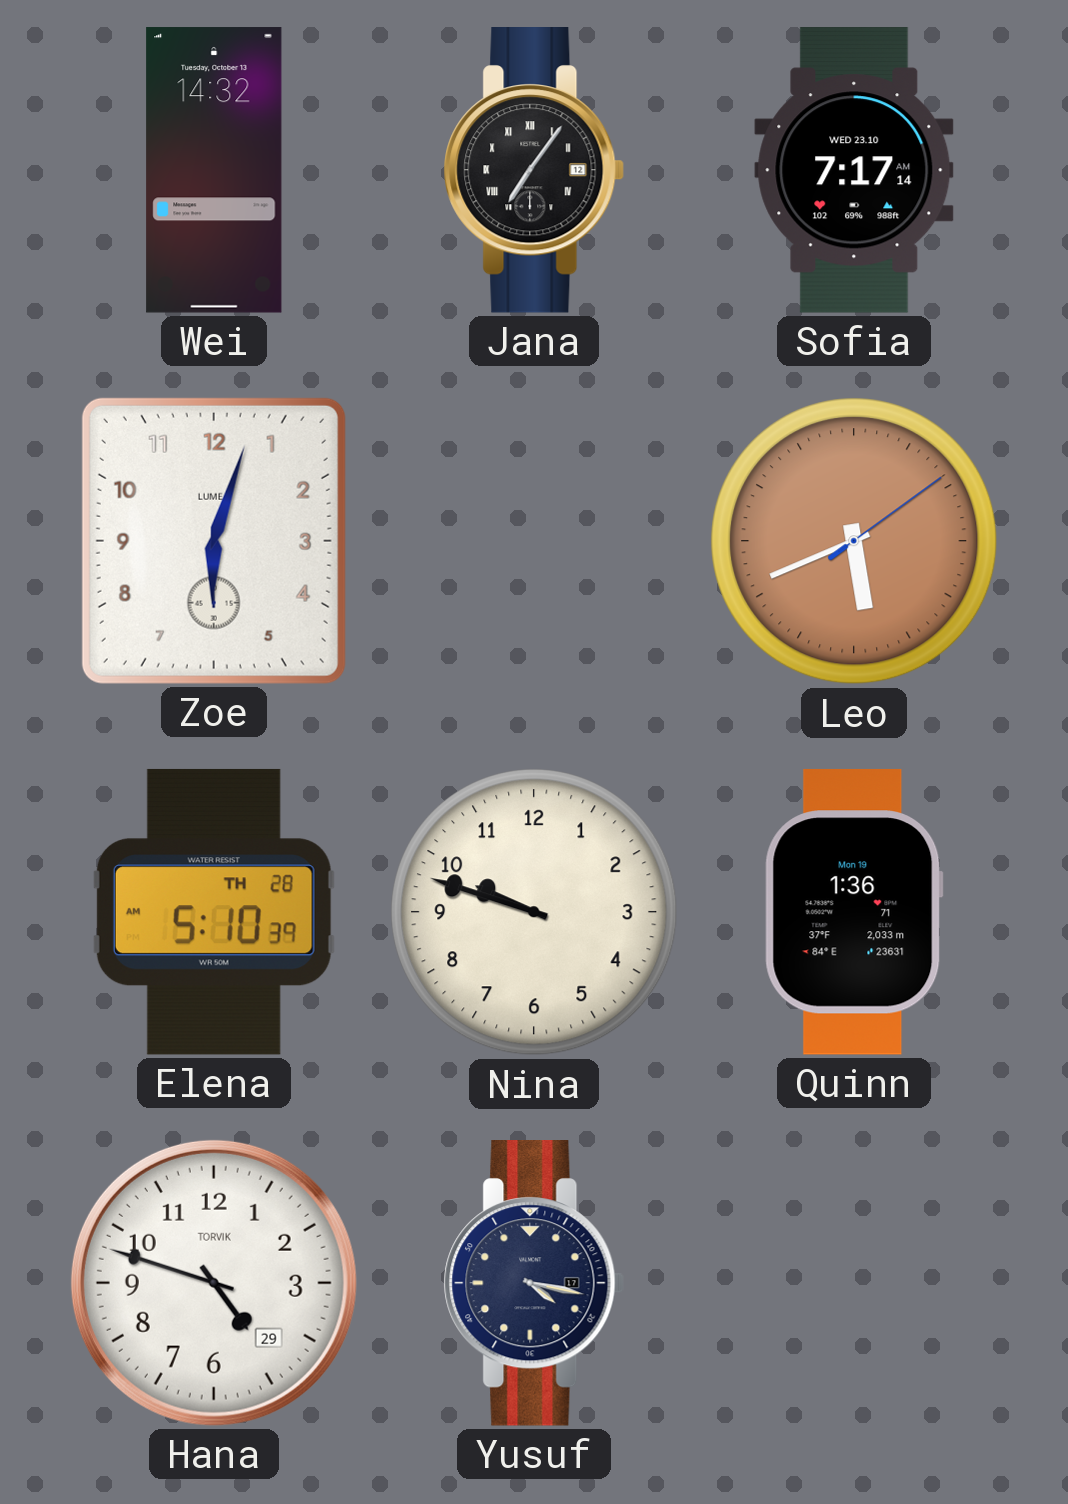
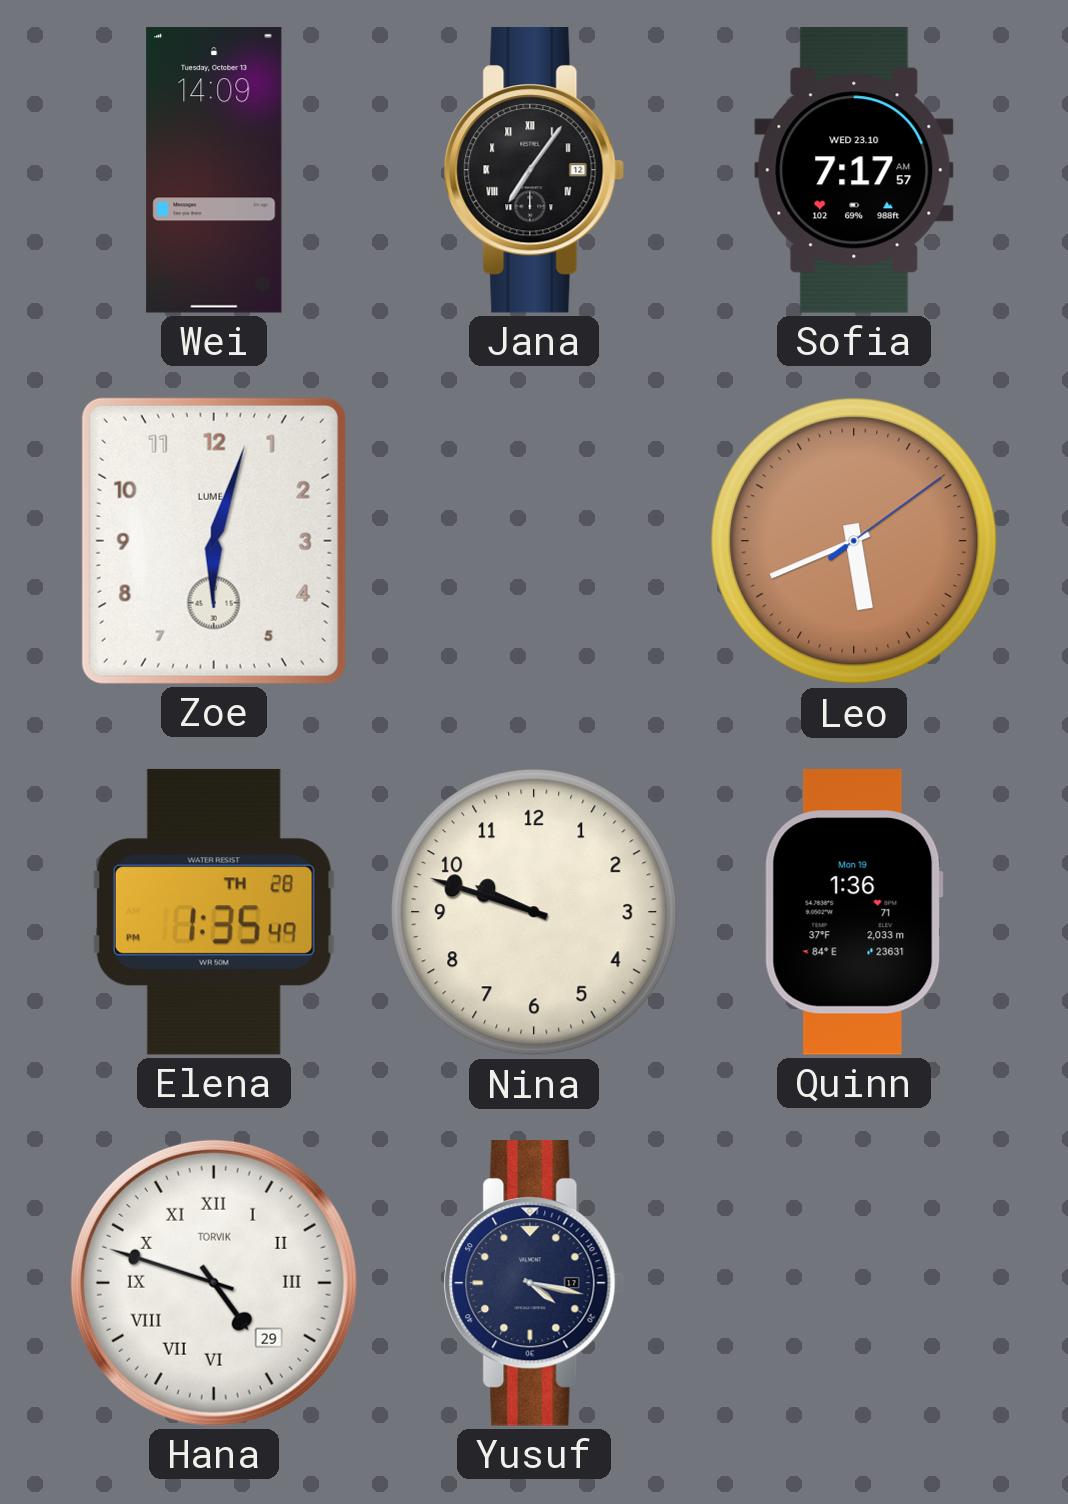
Wei: 14:32 -> 14:09
Sofia: 7:17:14 AM -> 7:17:57 AM
Elena: 5:10 -> 1:35
Hana numerals: Arabic -> Roman
